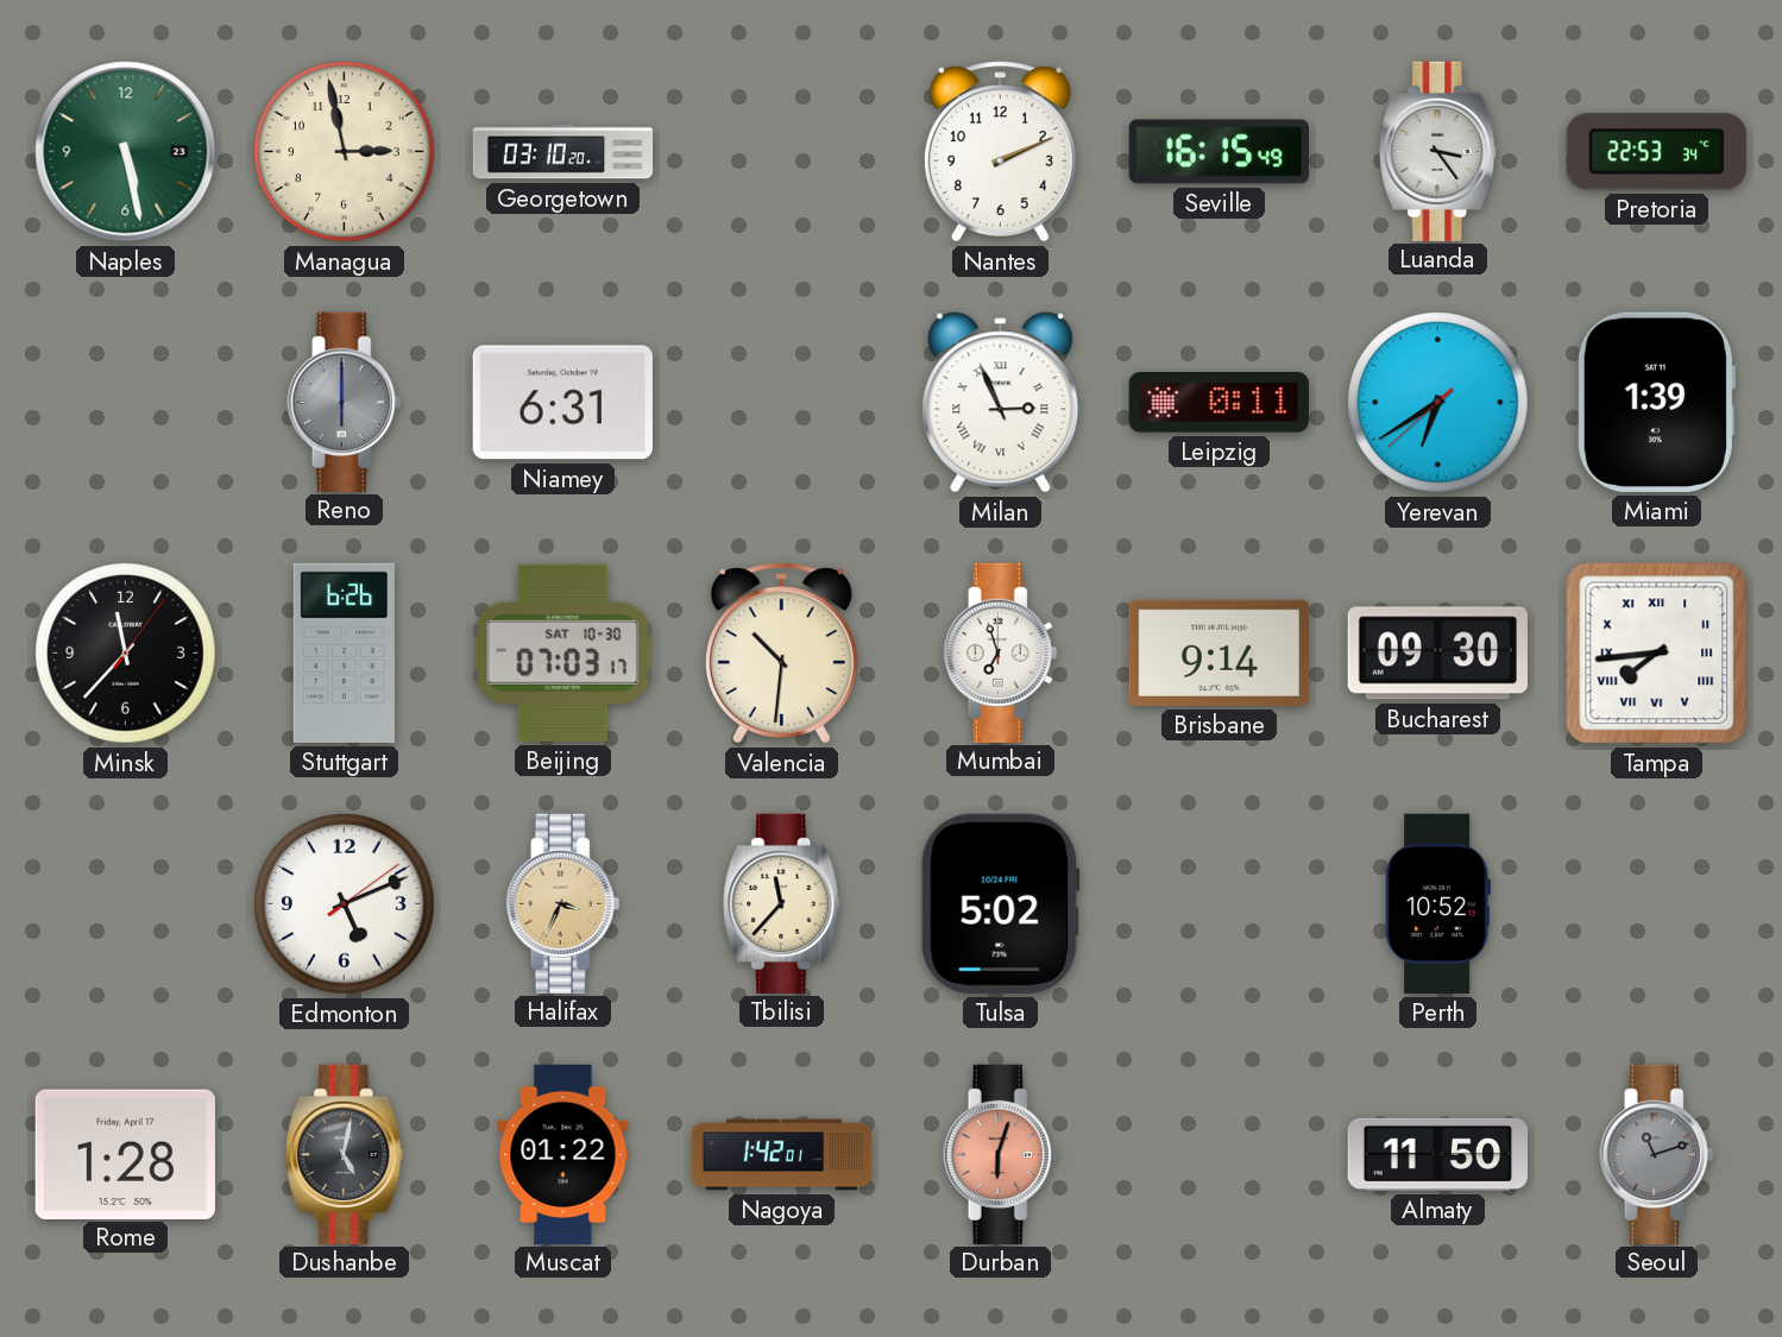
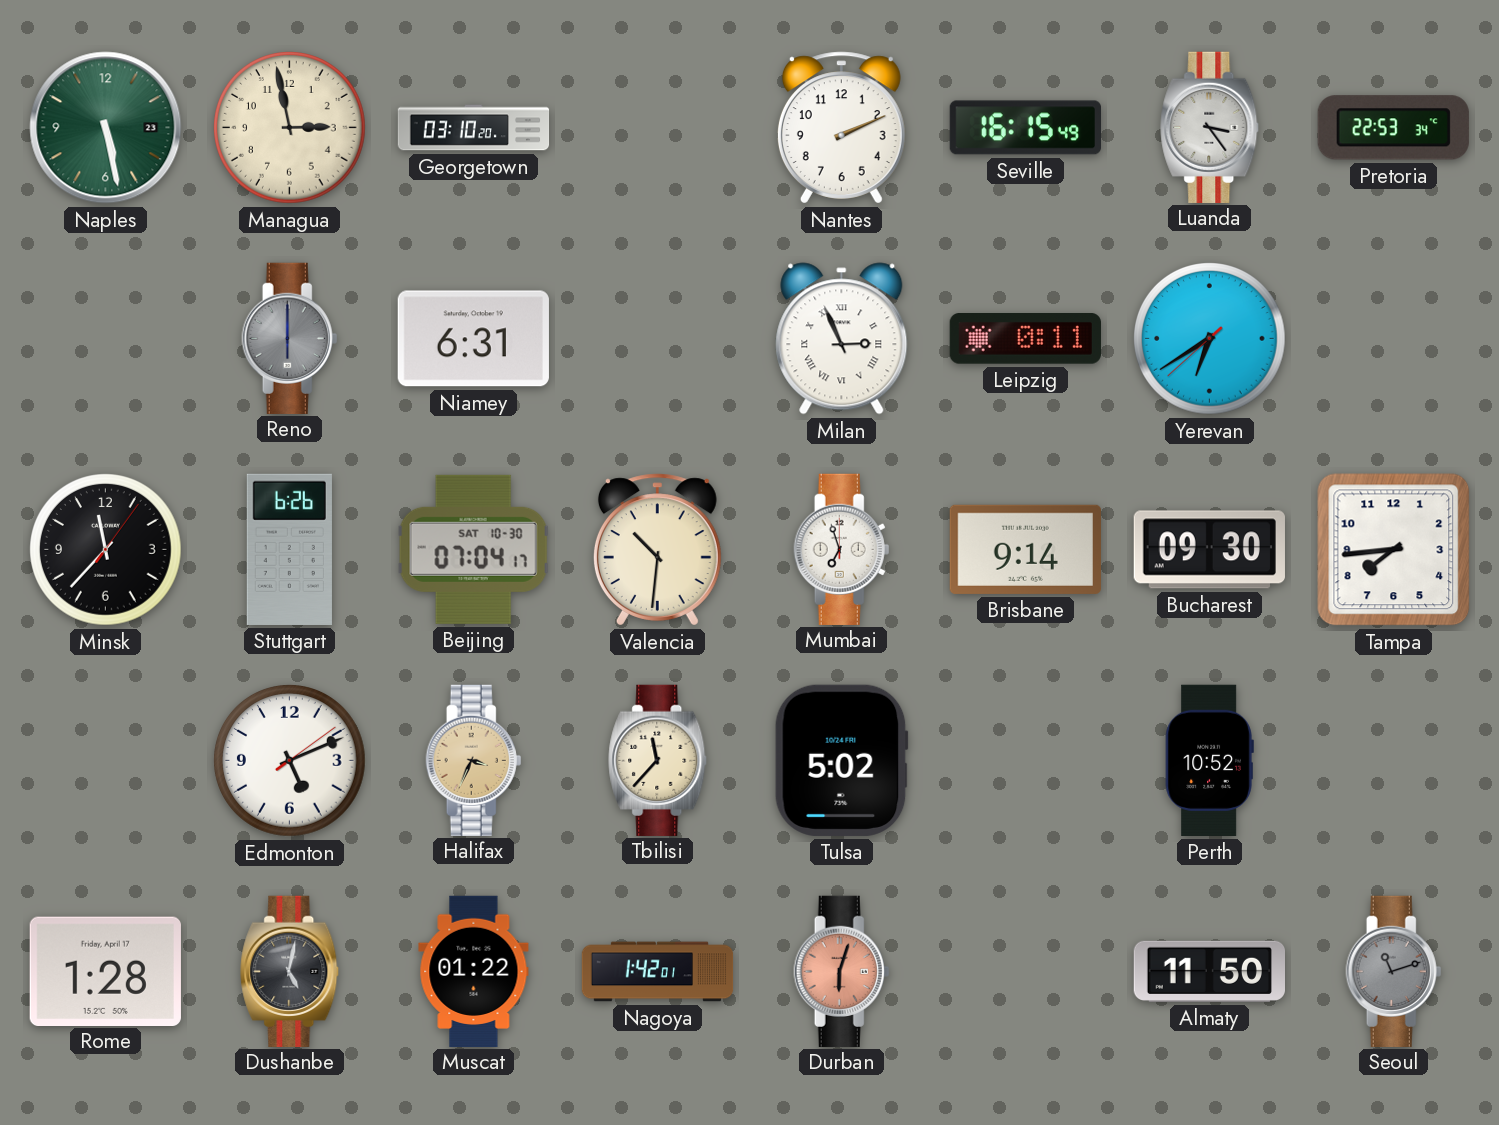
Miami: 1:39 -> none
Beijing: 07:03 -> 07:04
Tampa numerals: Roman -> Arabic
